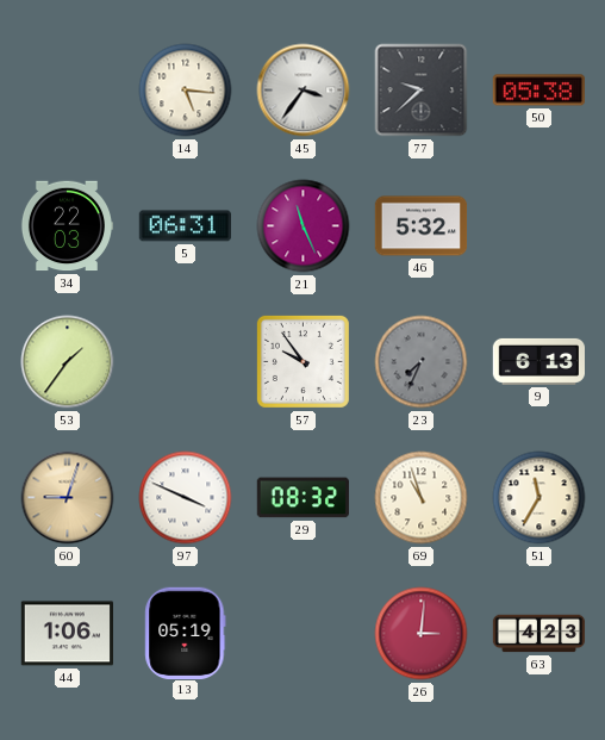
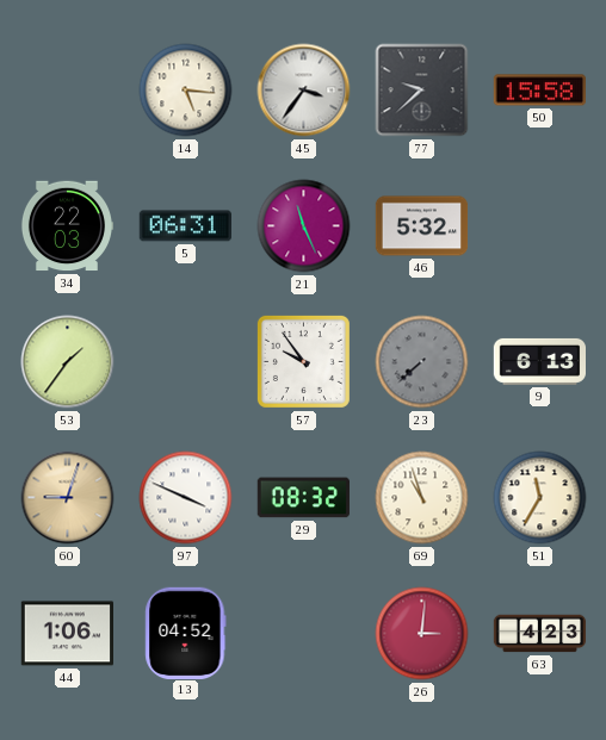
50: 05:38 -> 15:58
23: 7:34 -> 7:38
13: 05:19 -> 04:52
